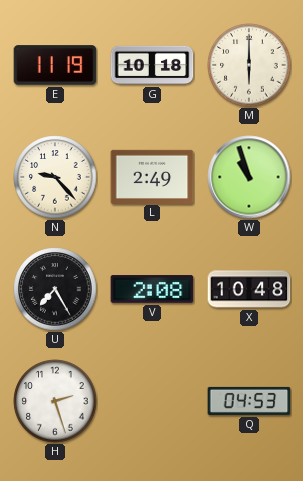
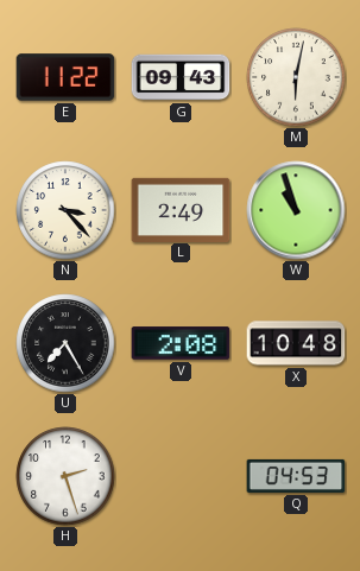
E: 11:19 -> 11:22
G: 10:18 -> 09:43
M: 6:00 -> 6:02
N: 9:23 -> 3:23
